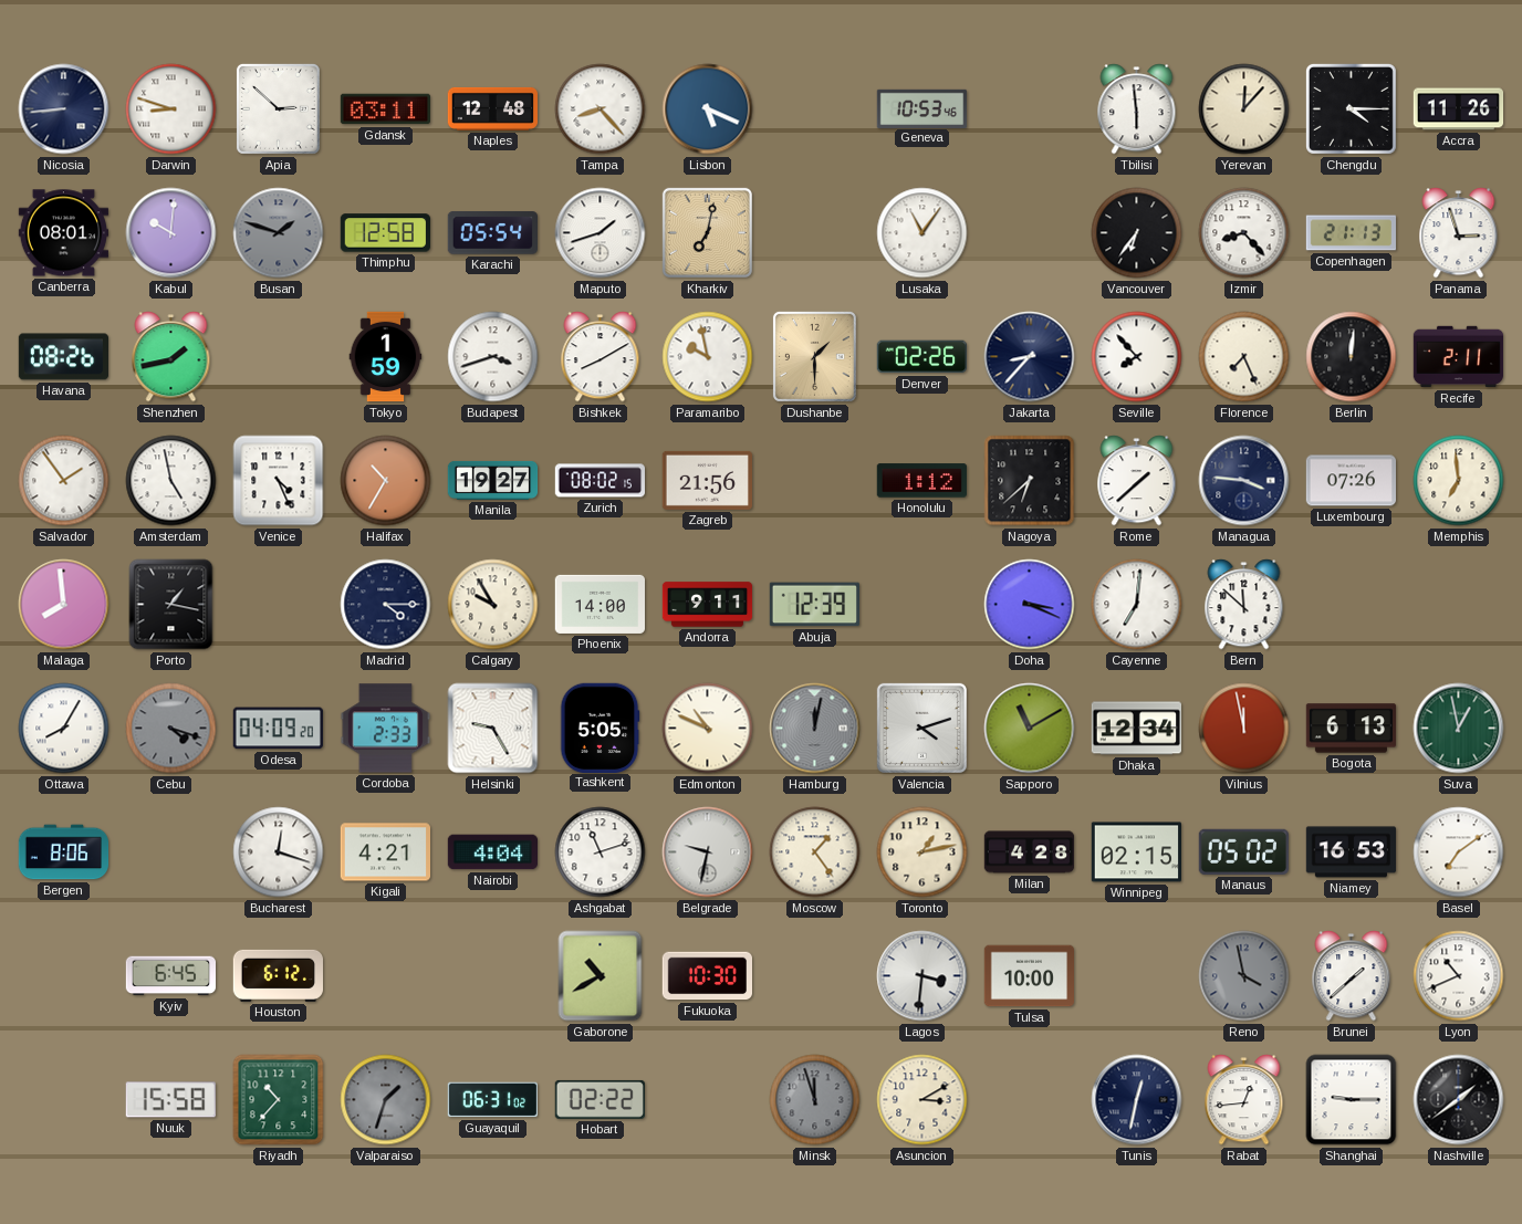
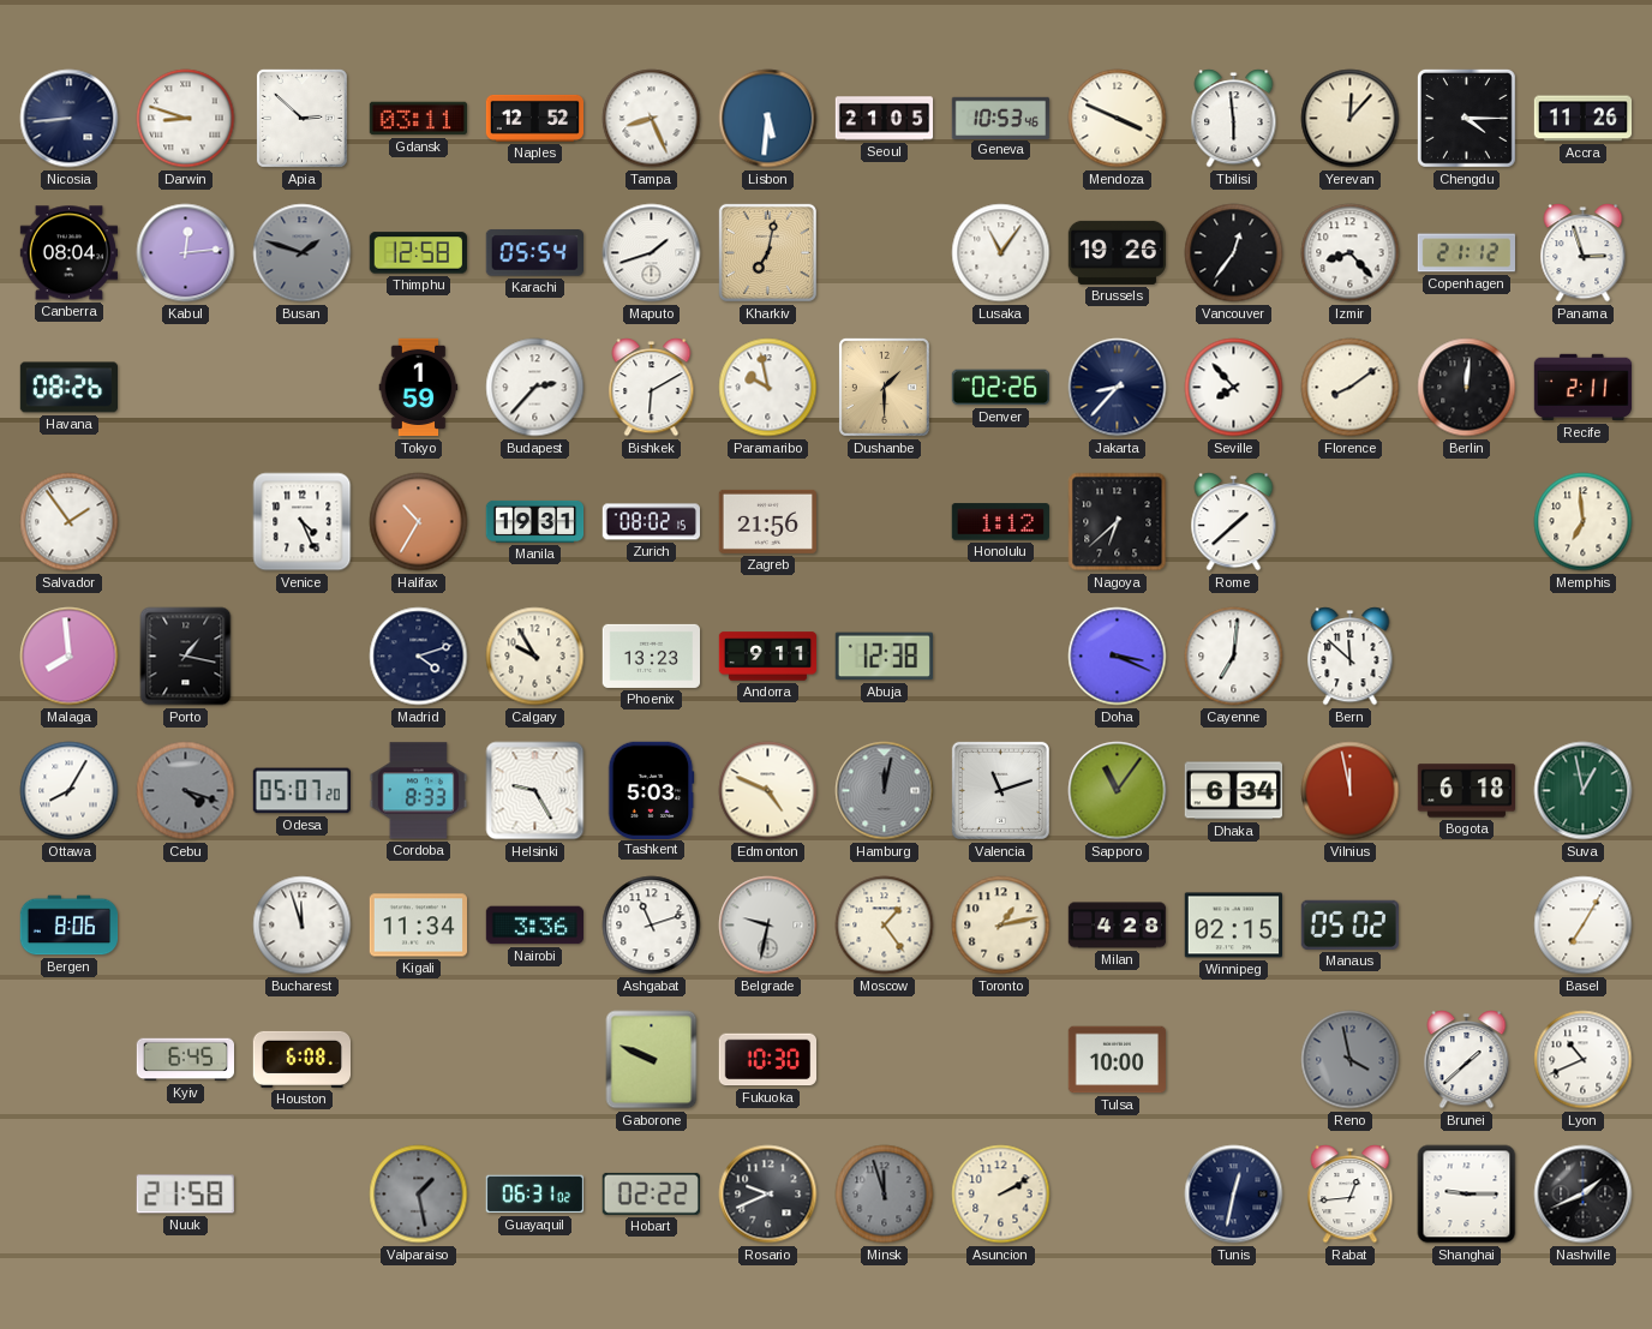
Naples: 12:48 -> 12:52
Tampa: 8:23 -> 8:26
Lisbon: 5:19 -> 5:31
Seoul: none -> 21:05
Mendoza: none -> 3:49
Canberra: 08:01 -> 08:04
Kabul: 10:01 -> 12:14
Brussels: none -> 19:26
Vancouver: 6:36 -> 12:36
Copenhagen: 21:13 -> 21:12
Shenzhen: 1:43 -> none
Budapest: 3:42 -> 2:37
Bishkek: 8:10 -> 6:10
Florence: 7:26 -> 8:09
Amsterdam: 4:58 -> none
Manila: 19:27 -> 19:31
Managua: 3:46 -> none
Luxembourg: 07:26 -> none
Madrid: 4:15 -> 4:12
Phoenix: 14:00 -> 13:23
Abuja: 12:39 -> 12:38
Odesa: 04:09 -> 05:07
Cordoba: 2:33 -> 8:33
Tashkent: 5:05 -> 5:03
Edmonton: 10:49 -> 4:49
Valencia: 4:12 -> 11:12
Sapporo: 11:10 -> 11:06
Dhaka: 12:34 -> 6:34
Bogota: 6:13 -> 6:18
Bucharest: 12:18 -> 11:57
Kigali: 4:21 -> 11:34
Nairobi: 4:04 -> 3:36
Niamey: 16:53 -> none
Basel: 7:09 -> 7:05
Houston: 6:12 -> 6:08
Gaborone: 10:40 -> 9:49
Lagos: 3:31 -> none
Nuuk: 15:58 -> 21:58
Riyadh: 10:37 -> none
Valparaiso: 1:33 -> 1:28
Rosario: none -> 9:41
Asuncion: 3:10 -> 2:10
Nashville: 1:39 -> 1:41
